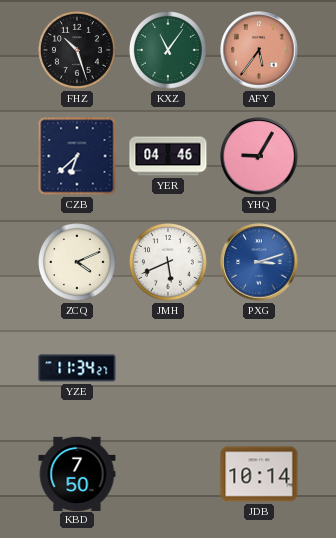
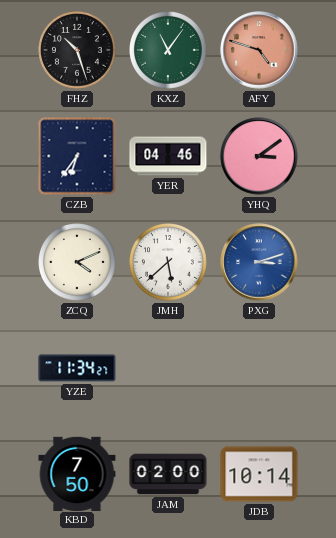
AFY: 5:36 -> 4:48
CZB: 6:38 -> 6:36
YHQ: 9:05 -> 3:09
JMH: 5:41 -> 5:38
JAM: none -> 02:00
